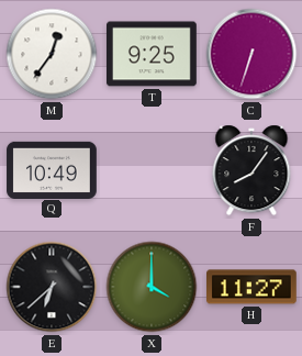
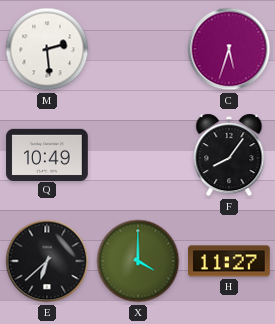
M: 12:36 -> 2:29
T: 9:25 -> none
C: 6:33 -> 5:33
